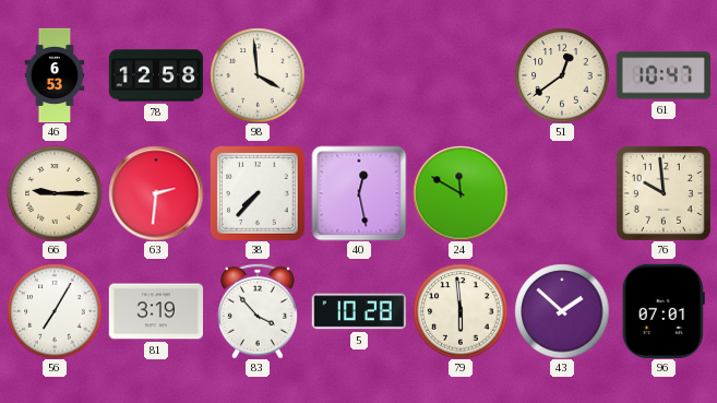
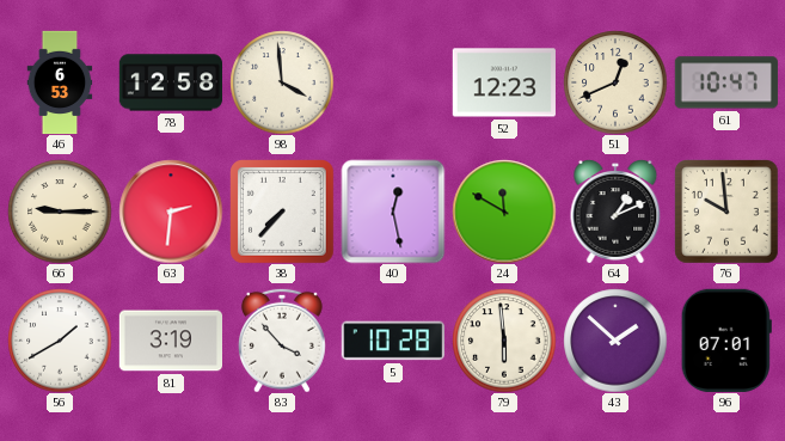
52: none -> 12:23
51: 12:39 -> 12:41
64: none -> 1:11
56: 7:05 -> 1:40
